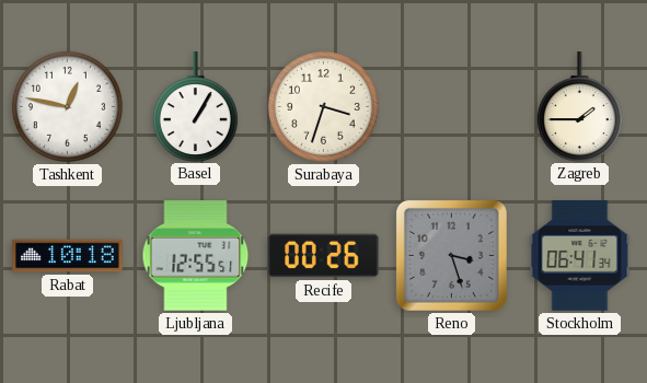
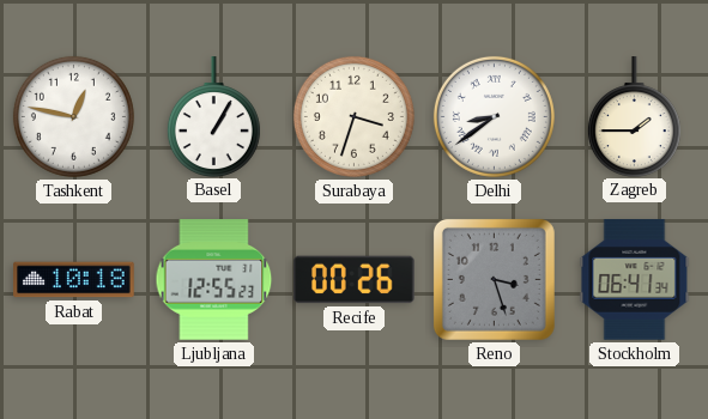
Delhi: none -> 8:39
Ljubljana: 12:55:51 -> 12:55:23
